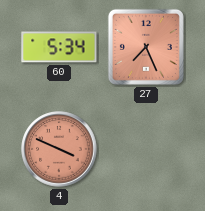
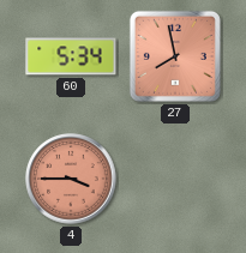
27: 7:26 -> 7:58
4: 3:49 -> 3:45
